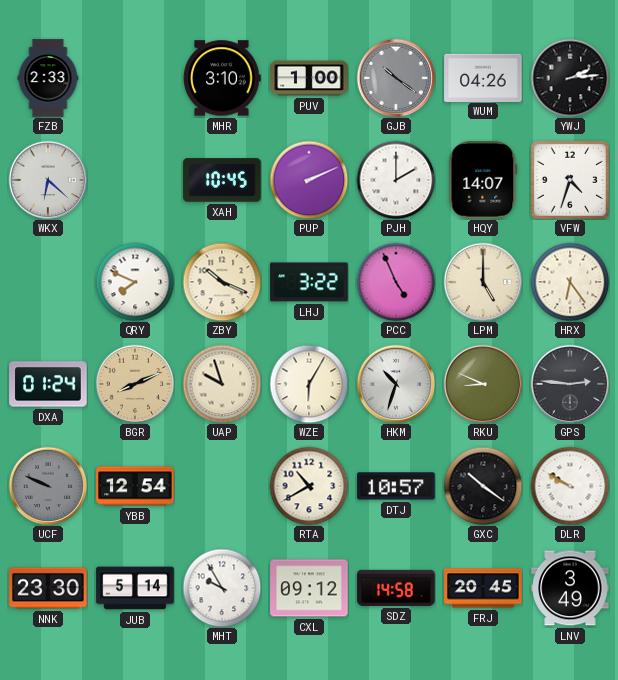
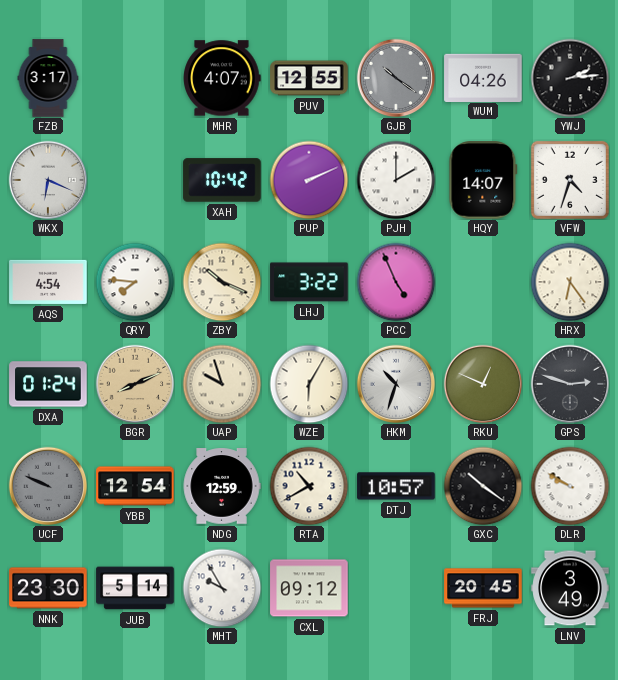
FZB: 2:33 -> 3:17
MHR: 3:10 -> 4:07
PUV: 1:00 -> 12:55
WKX: 6:22 -> 6:19
XAH: 10:45 -> 10:42
AQS: none -> 4:54
QRY: 7:49 -> 7:46
LPM: 5:00 -> none
RKU: 8:49 -> 12:49
GPS: 2:46 -> 2:48
NDG: none -> 12:59
SDZ: 14:58 -> none
